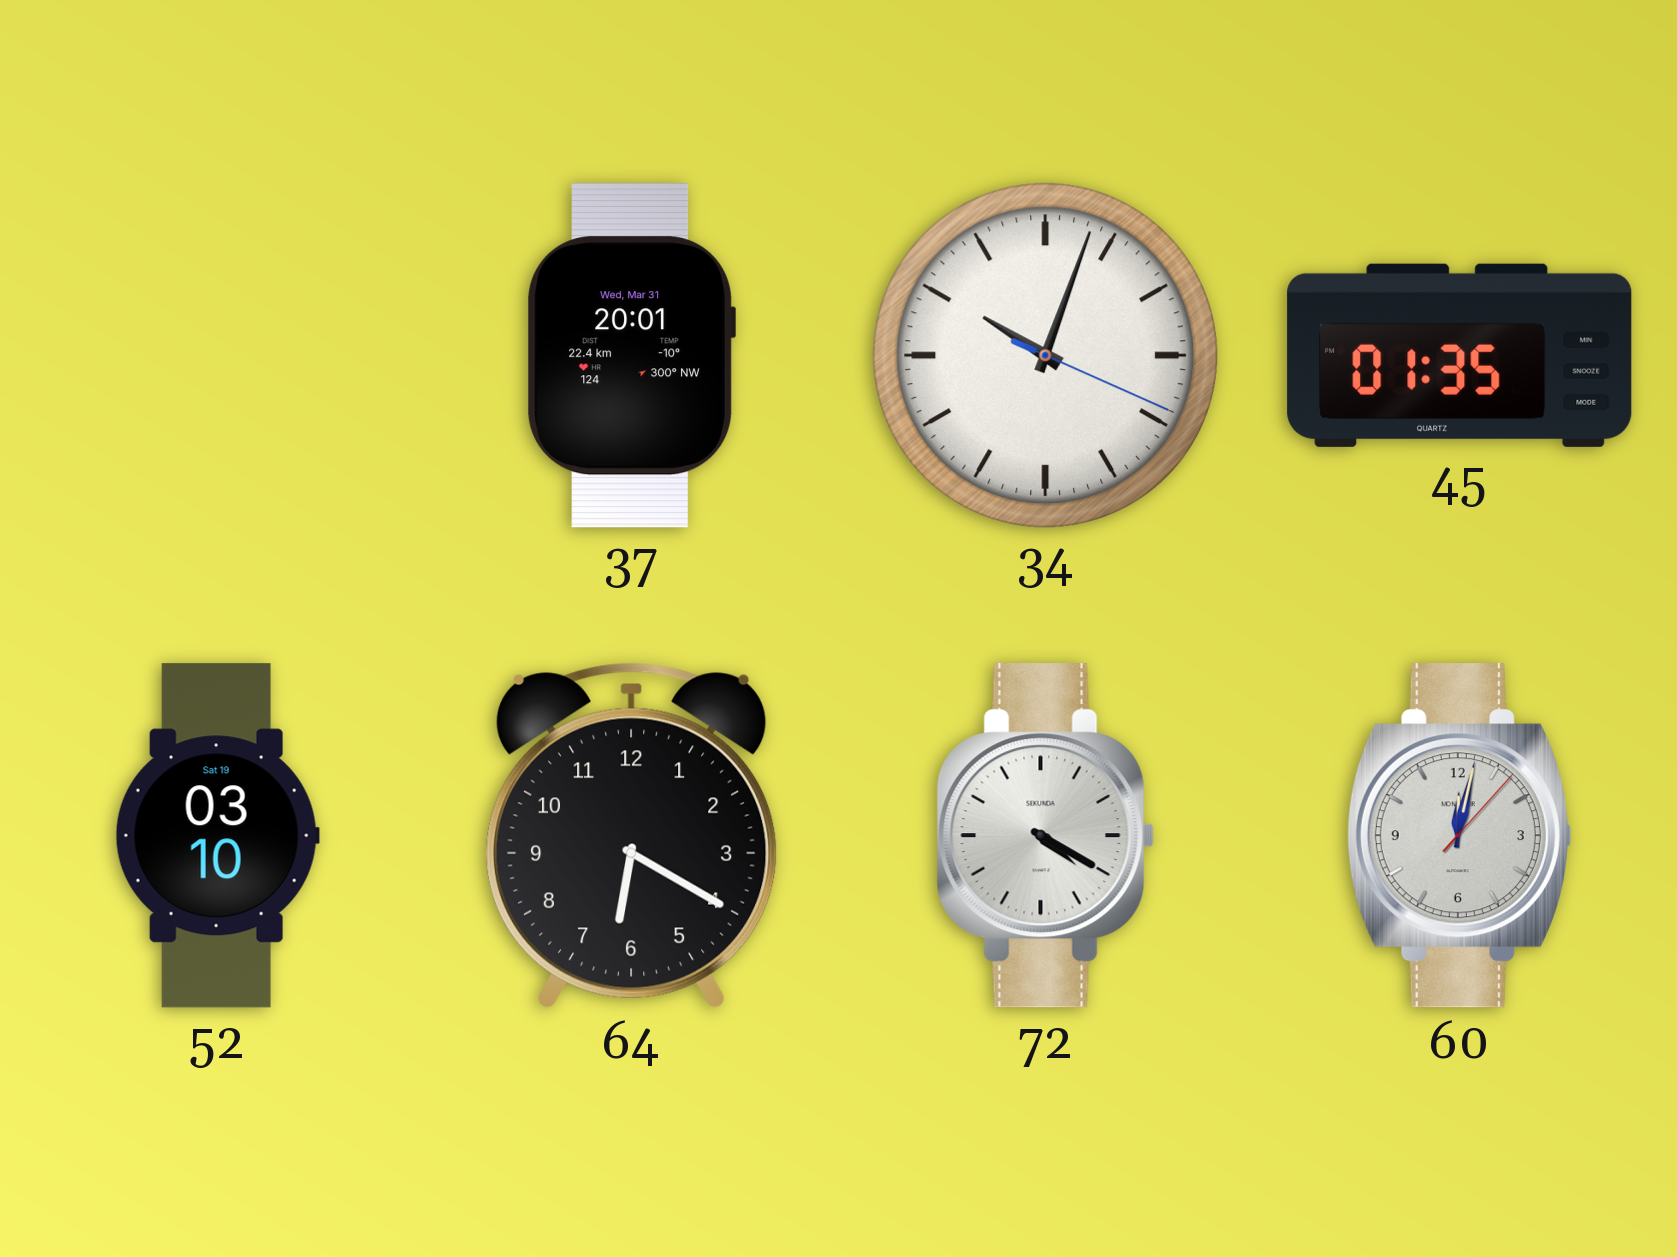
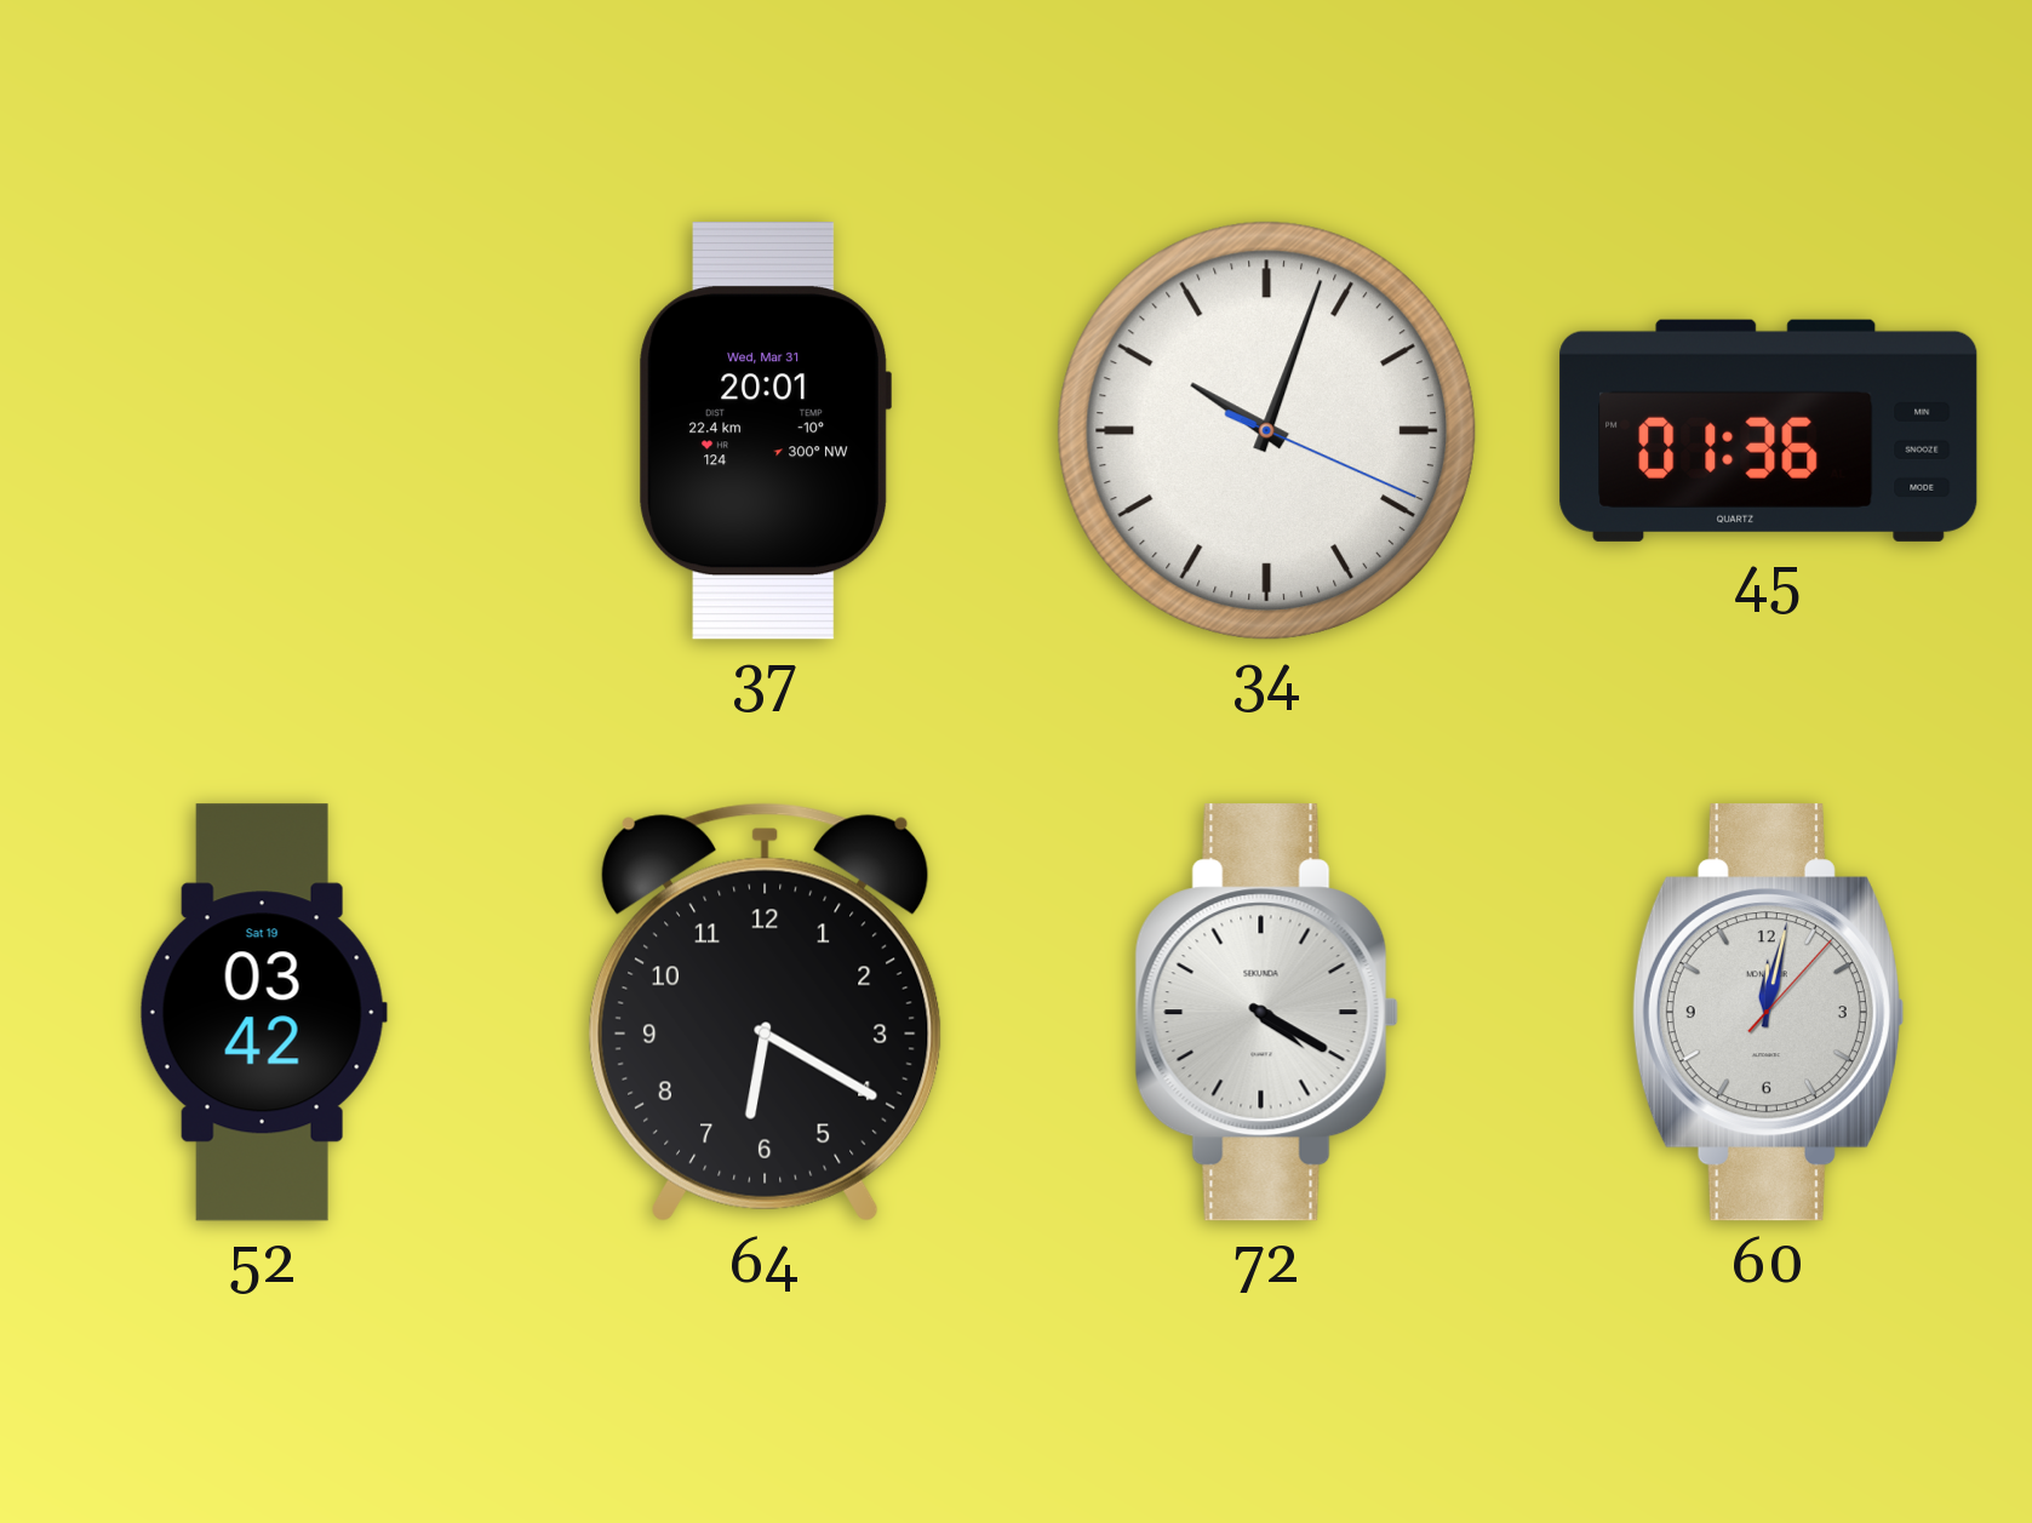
45: 01:35 -> 01:36
52: 03:10 -> 03:42
